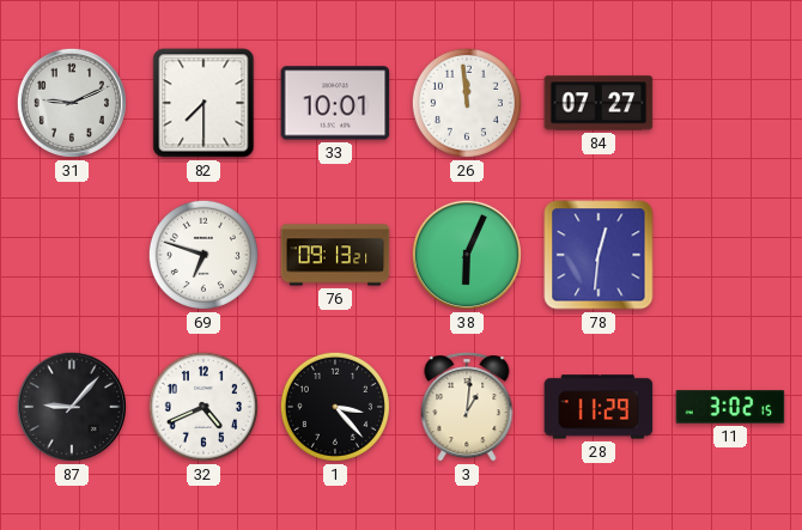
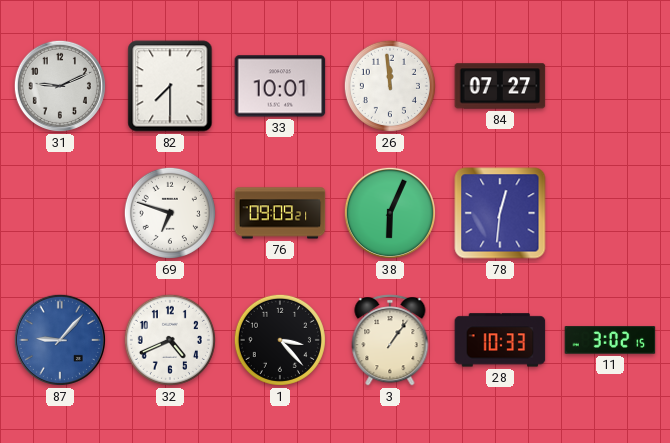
76: 09:13 -> 09:09
87 dial: black -> blue
3: 1:01 -> 1:06
28: 11:29 -> 10:33
